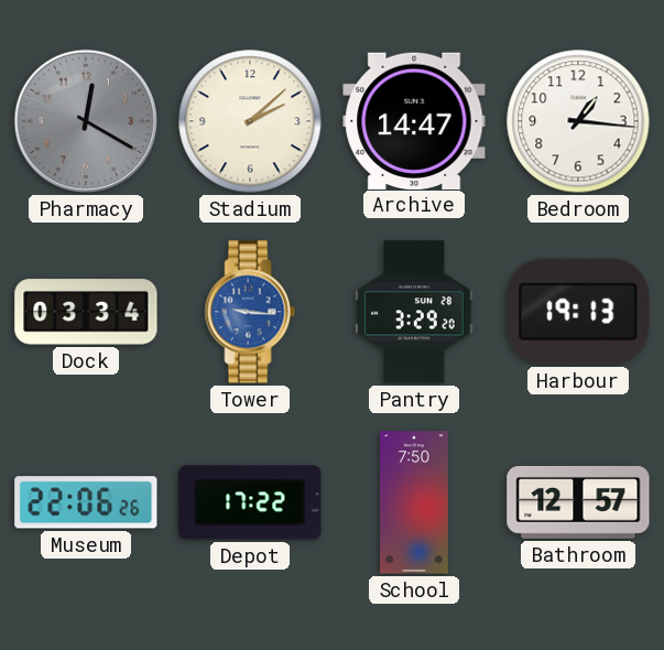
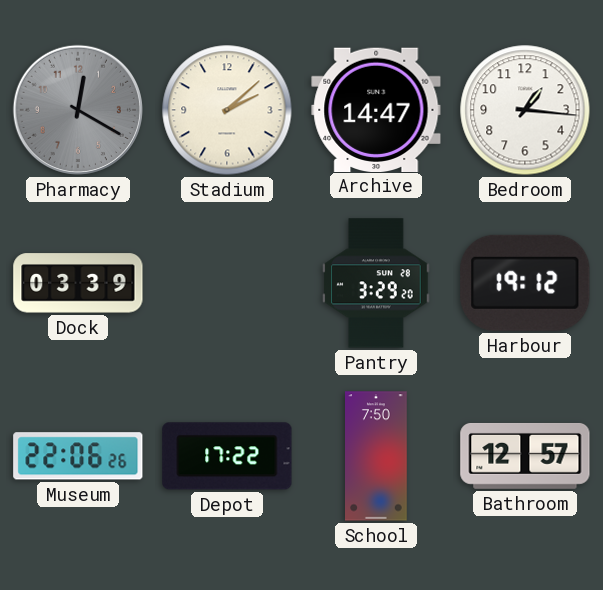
Dock: 03:34 -> 03:39
Tower: 9:16 -> none
Harbour: 19:13 -> 19:12
